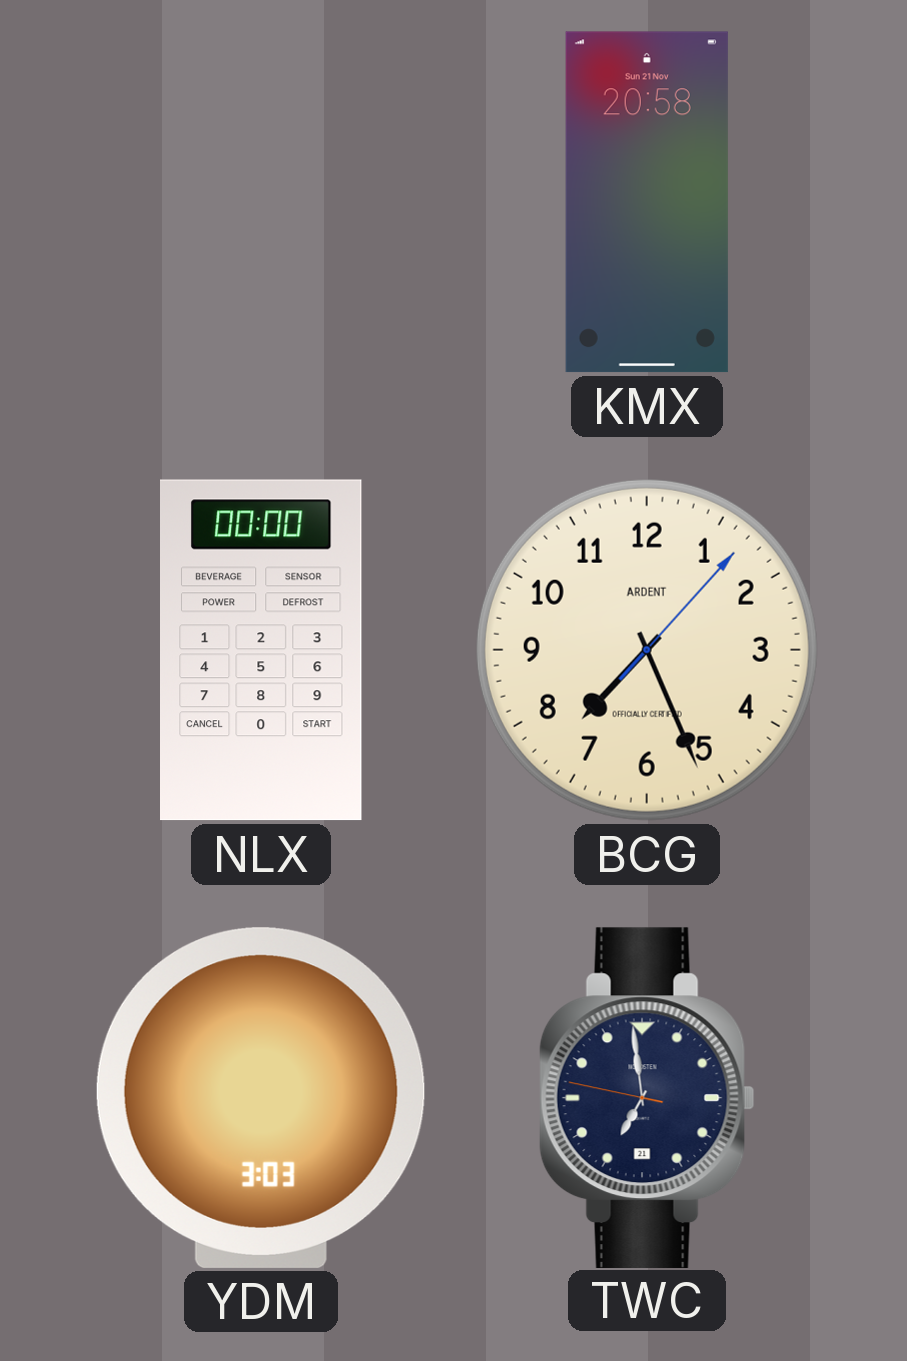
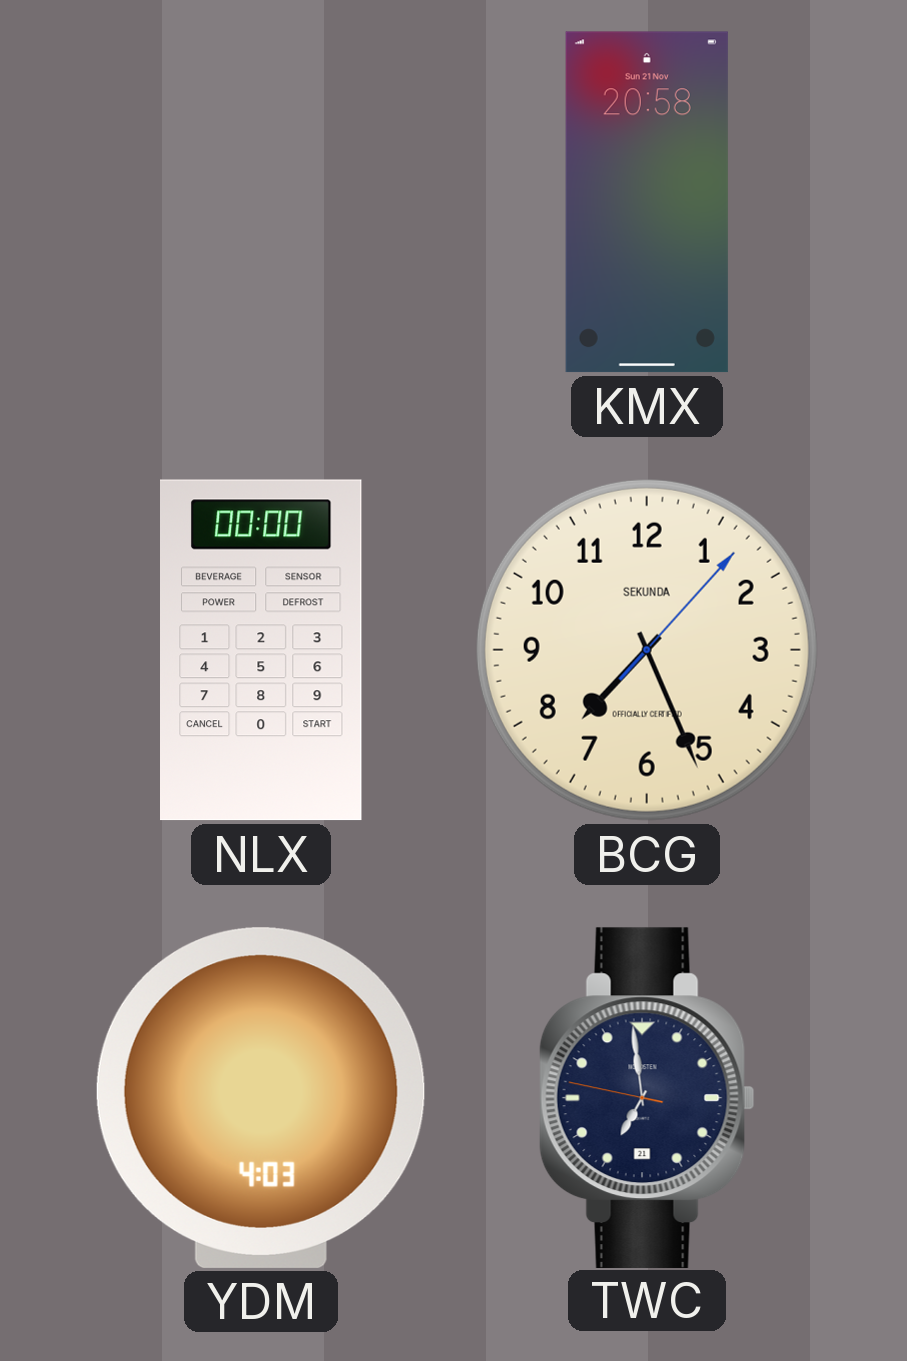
BCG brand: ARDENT -> SEKUNDA
YDM: 3:03 -> 4:03
